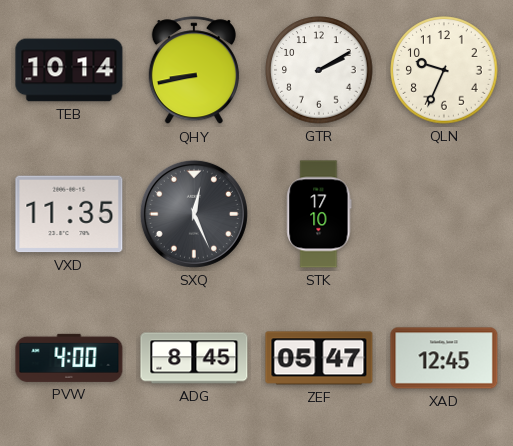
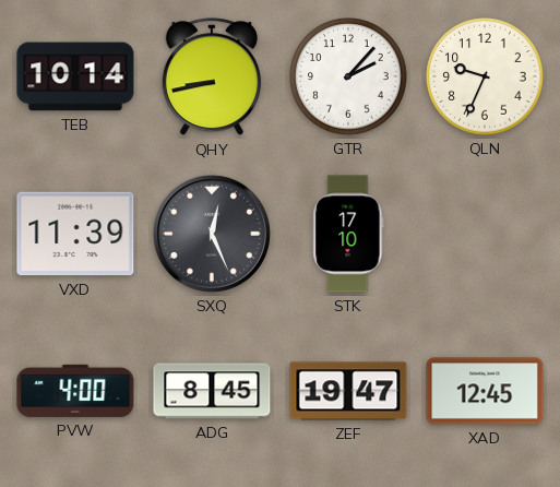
GTR: 2:10 -> 2:07
VXD: 11:35 -> 11:39
ZEF: 05:47 -> 19:47
